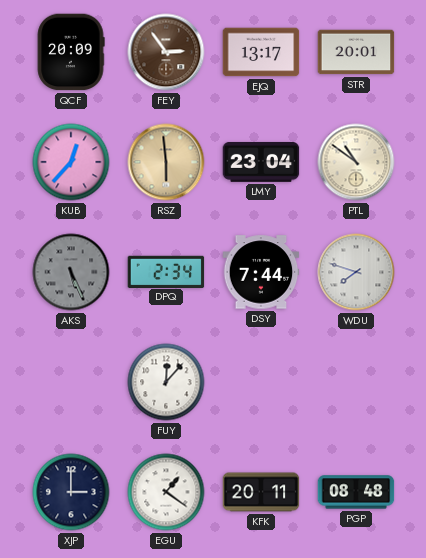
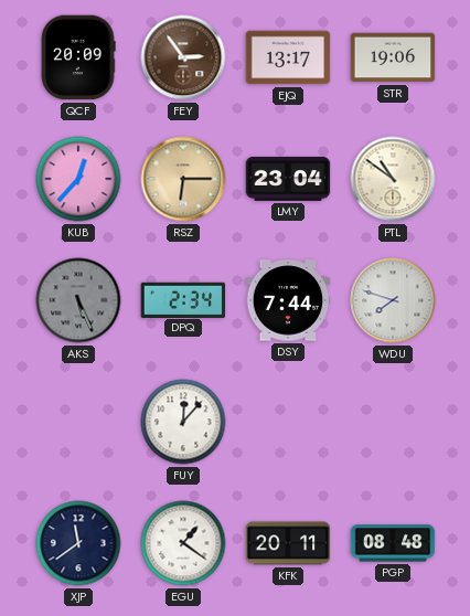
STR: 20:01 -> 19:06
RSZ: 5:59 -> 6:15
XJP: 3:00 -> 11:39
